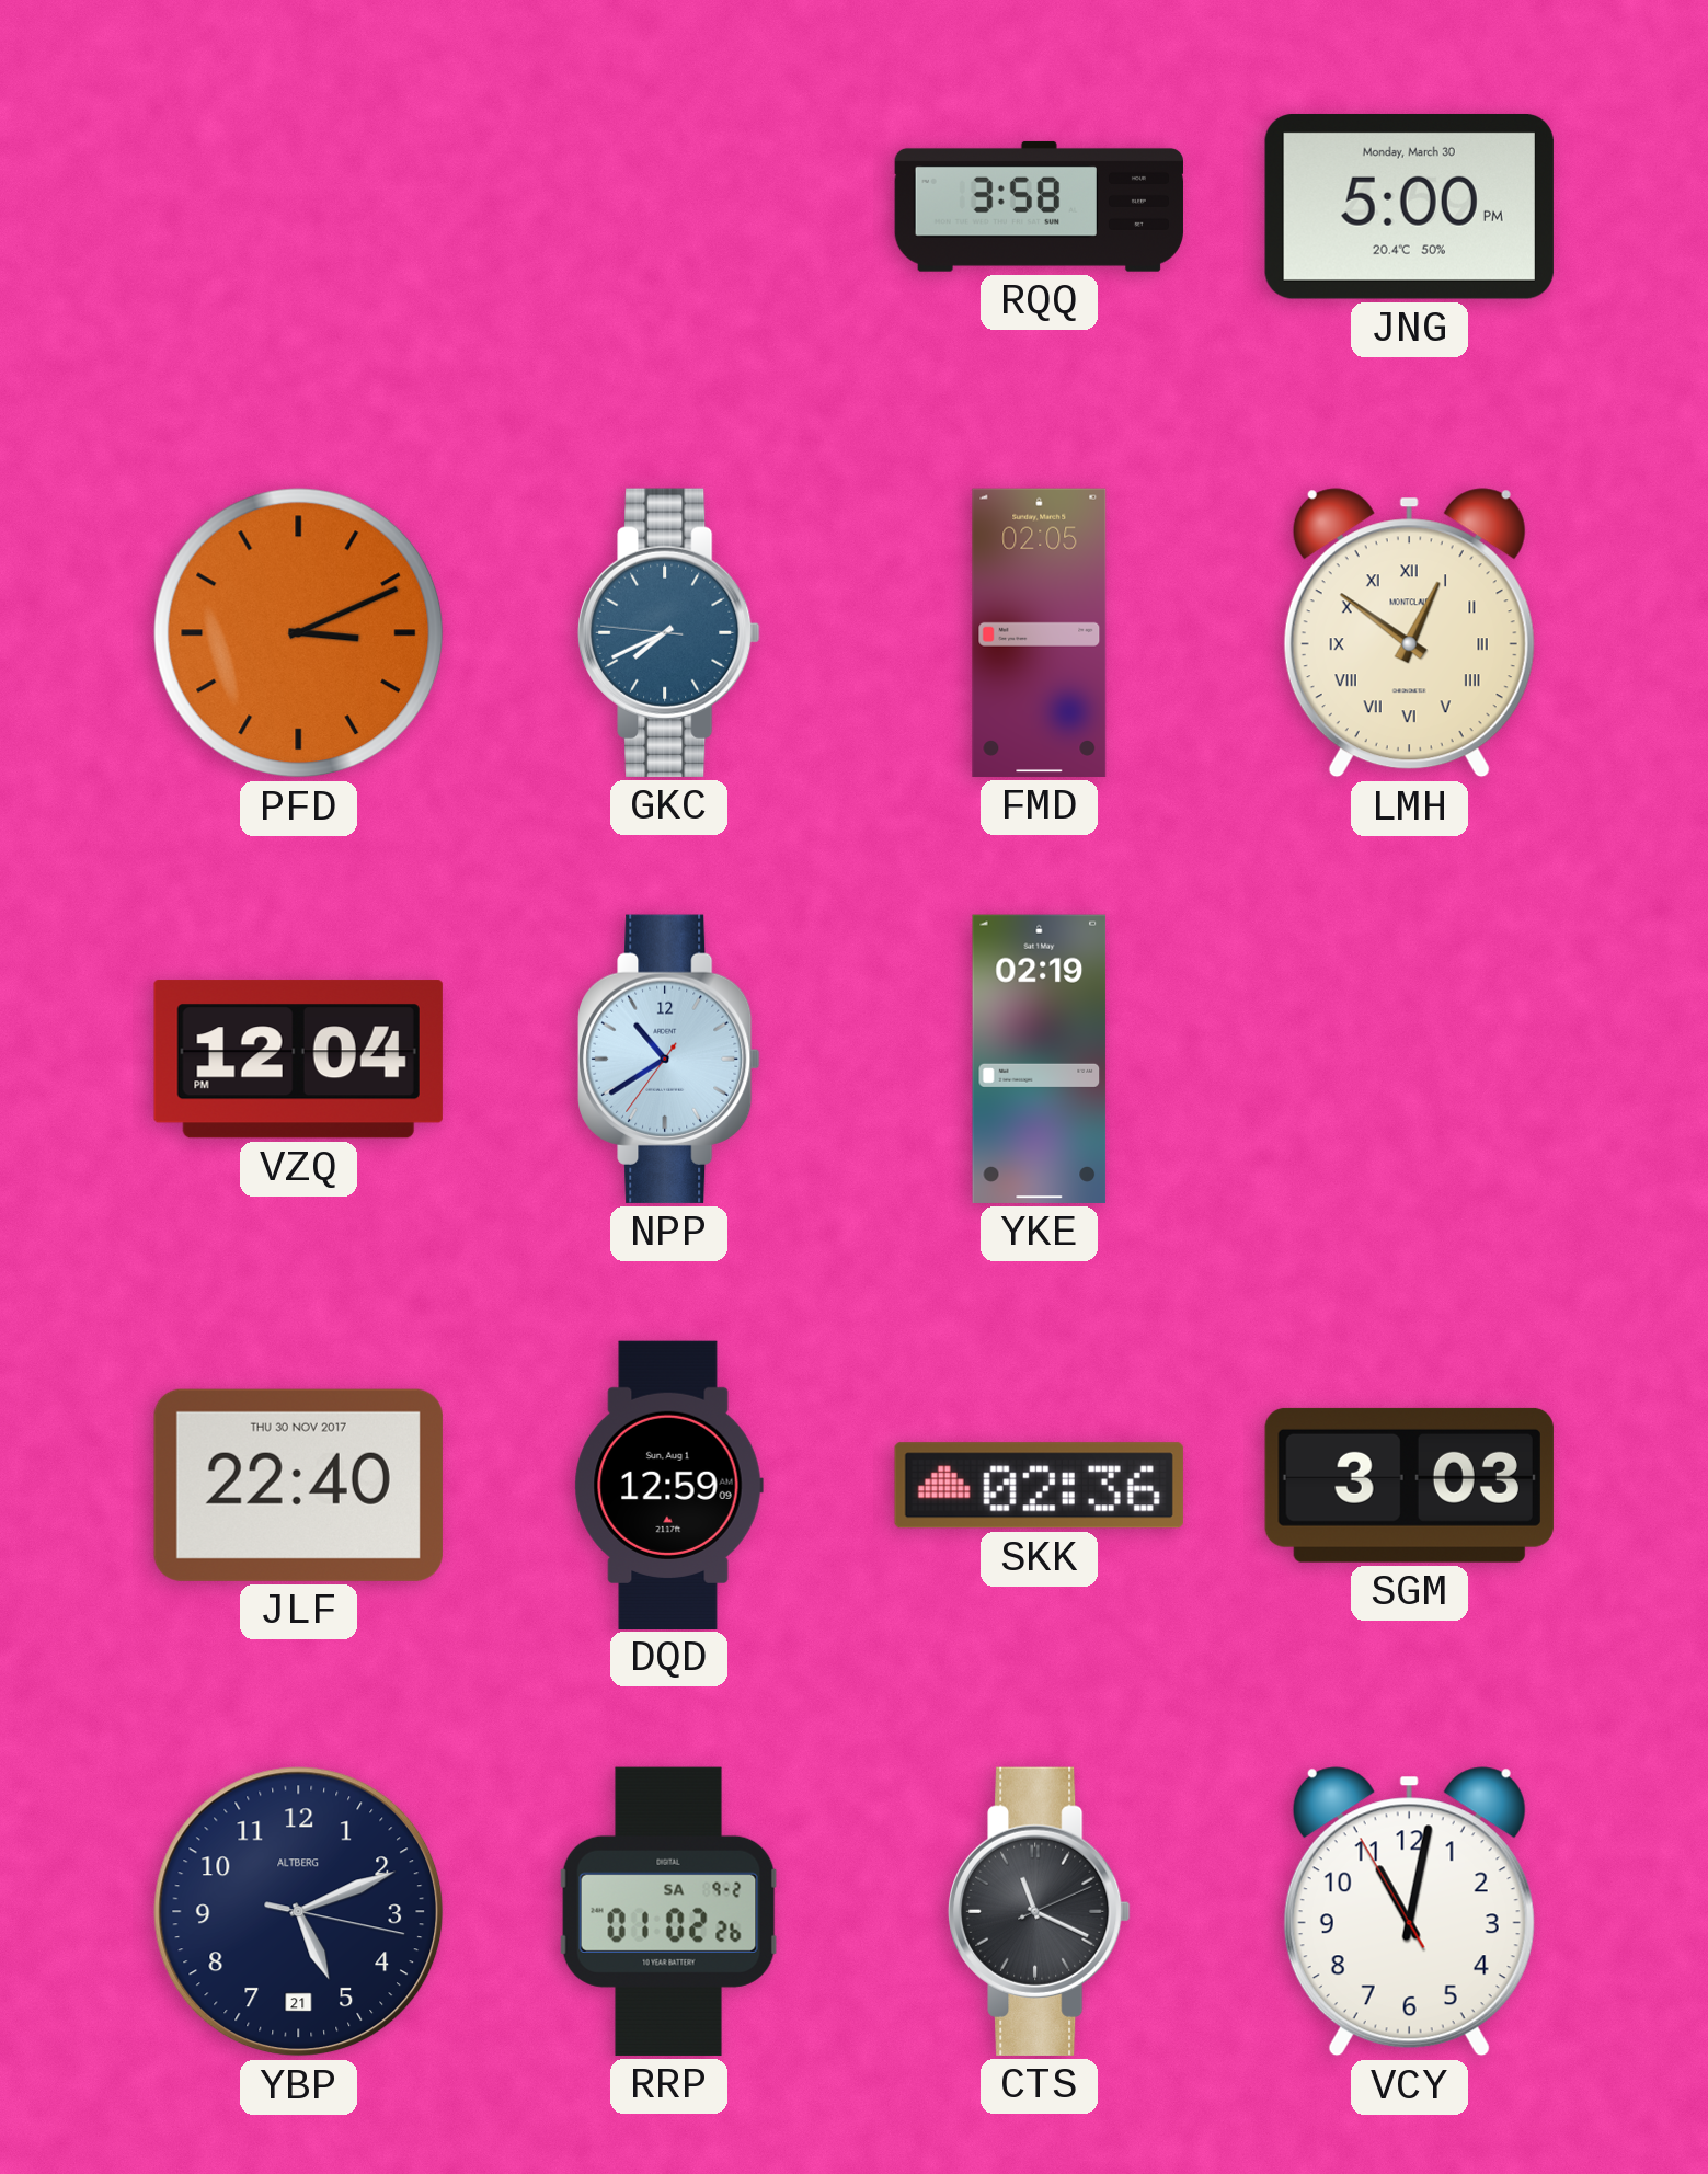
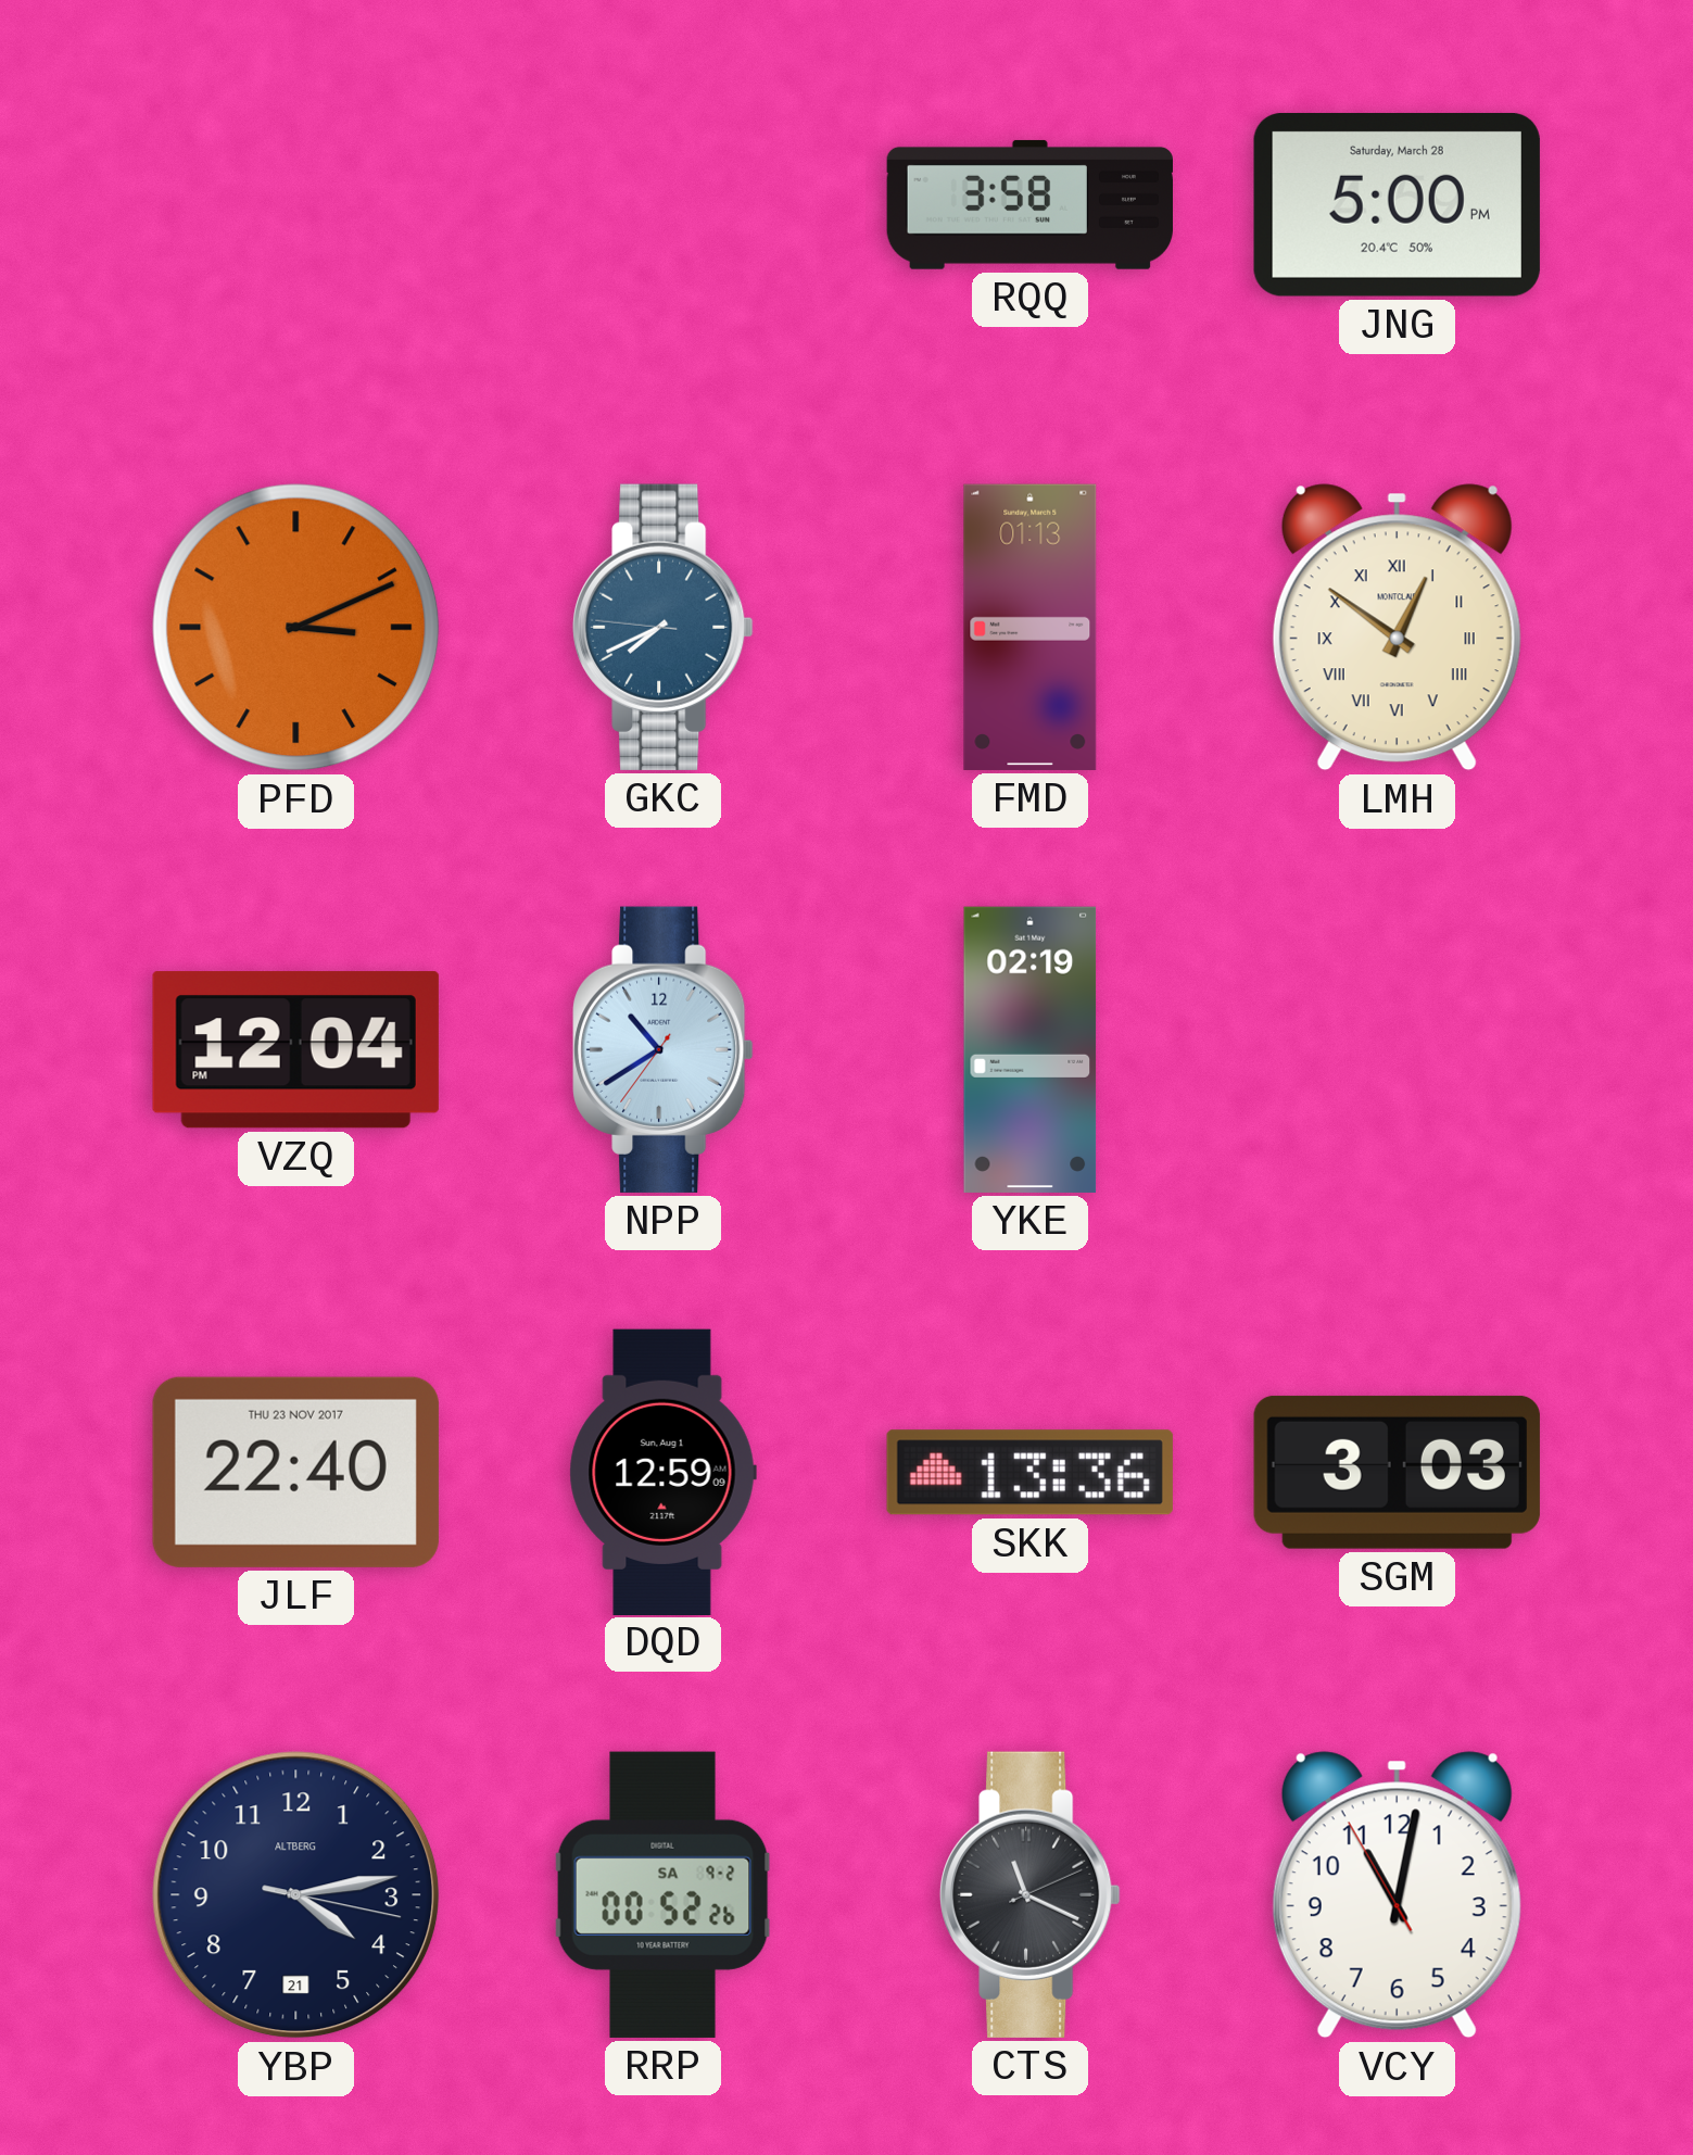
JNG date: Monday, March 30 -> Saturday, March 28
FMD: 02:05 -> 01:13
JLF date: THU 30 NOV 2017 -> THU 23 NOV 2017
SKK: 02:36 -> 13:36
YBP: 5:11 -> 4:13
RRP: 01:02 -> 00:52
